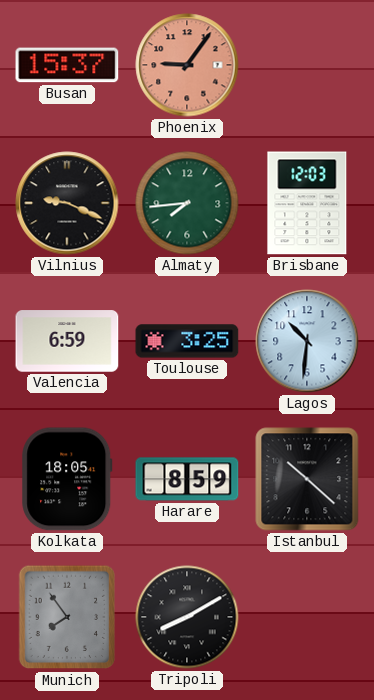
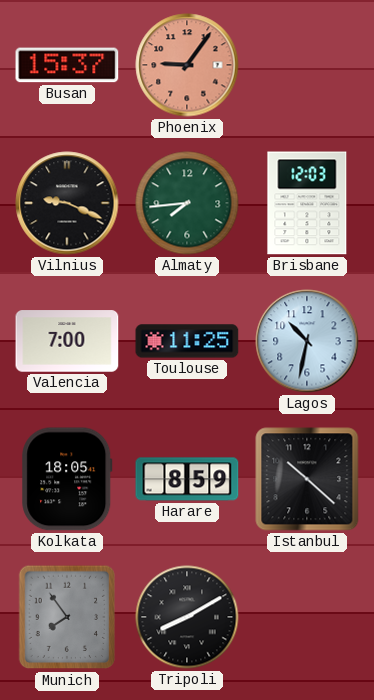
Valencia: 6:59 -> 7:00
Toulouse: 3:25 -> 11:25
Lagos: 10:31 -> 10:32
